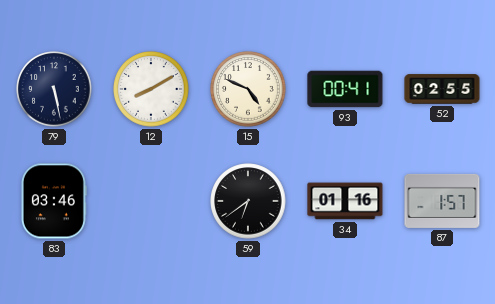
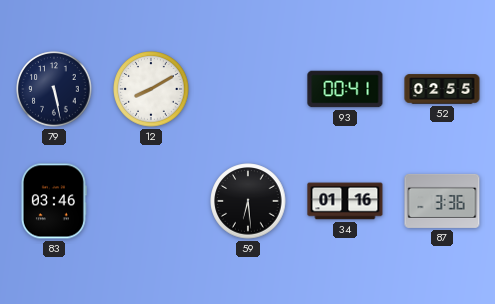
15: 4:49 -> none
59: 6:39 -> 6:29
87: 1:57 -> 3:36
